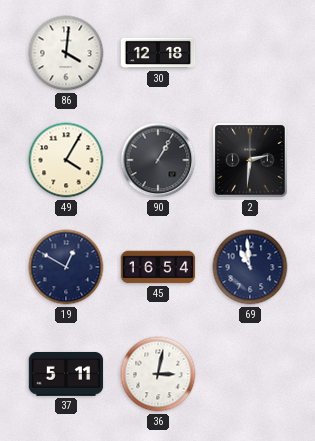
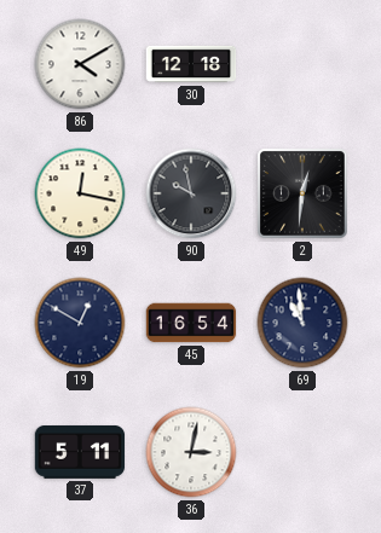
86: 4:01 -> 4:10
49: 4:05 -> 12:17
90: 1:05 -> 9:58
2: 2:31 -> 12:31
